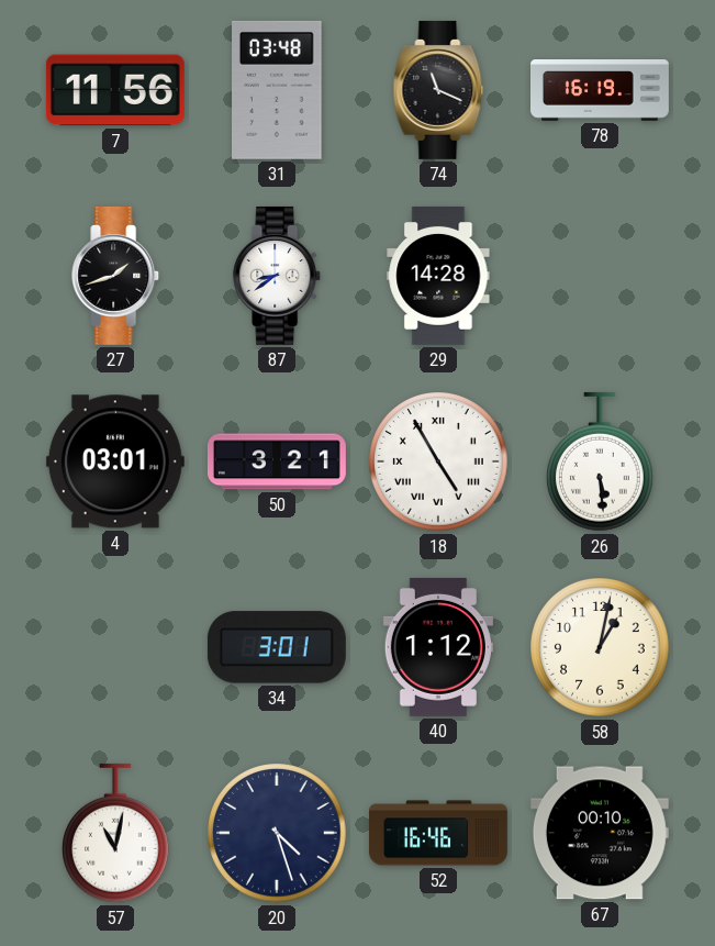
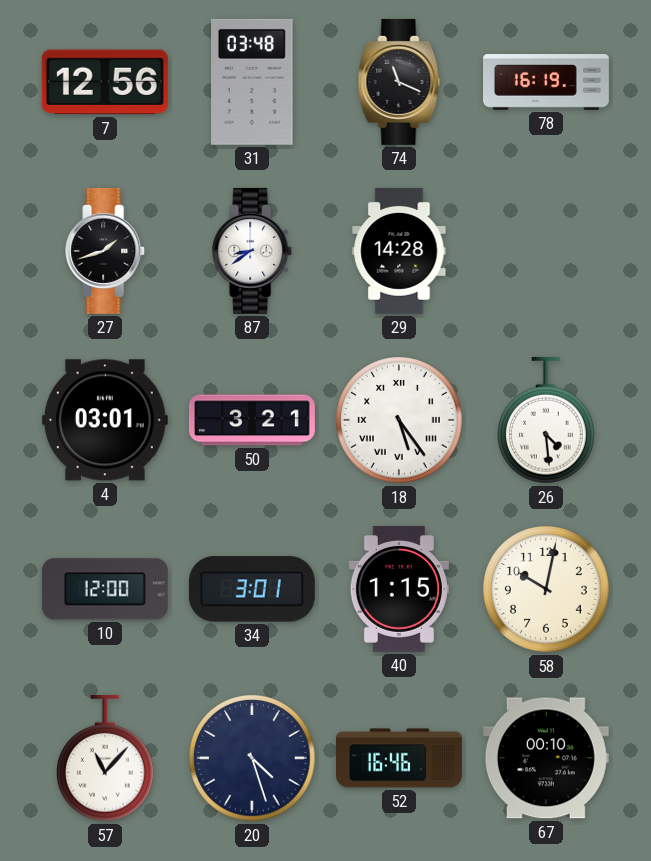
7: 11:56 -> 12:56
18: 4:55 -> 5:24
26: 5:29 -> 4:29
10: none -> 12:00
40: 1:12 -> 1:15
58: 1:02 -> 10:02
57: 11:02 -> 11:07
